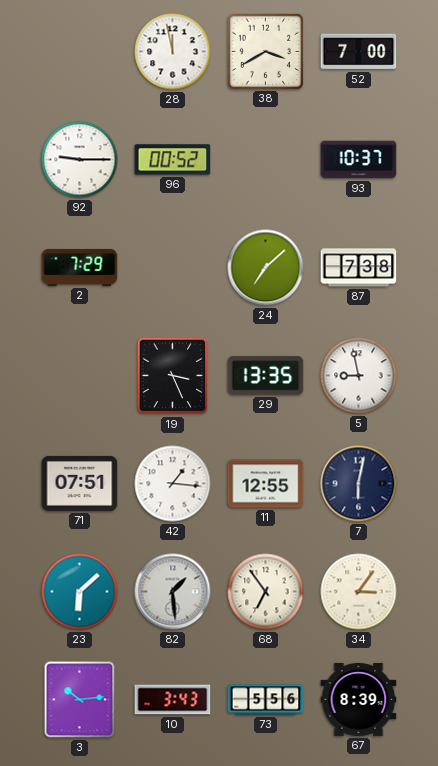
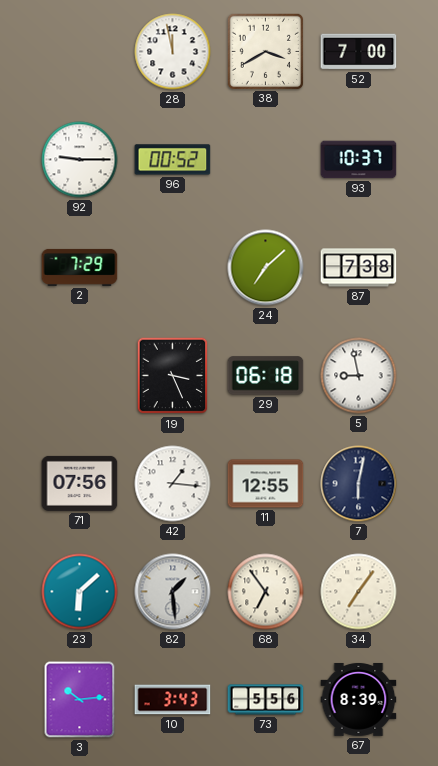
29: 13:35 -> 06:18
71: 07:51 -> 07:56
34: 3:06 -> 7:06
